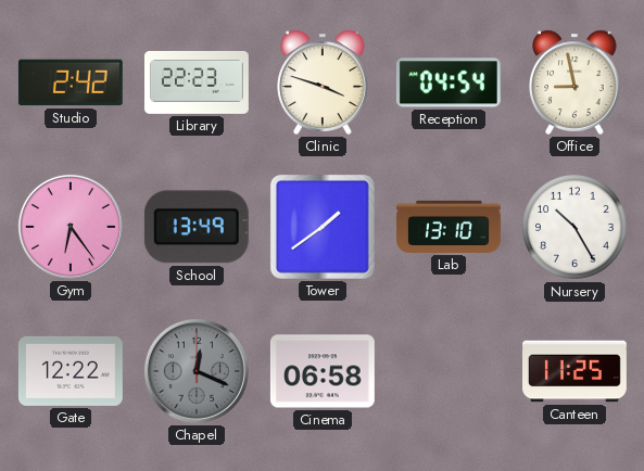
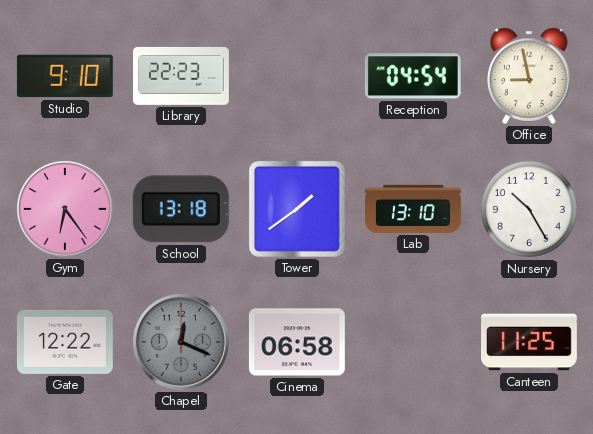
Studio: 2:42 -> 9:10
Clinic: 3:48 -> none
School: 13:49 -> 13:18
